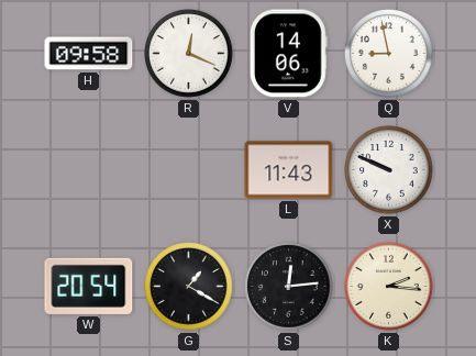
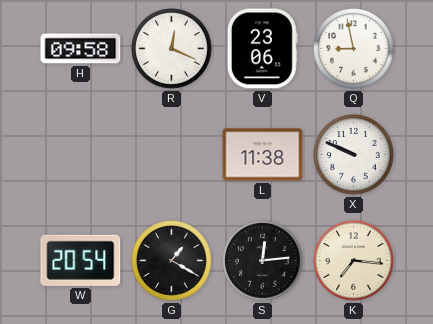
V: 14:06 -> 23:06
L: 11:43 -> 11:38
K: 2:16 -> 7:16
